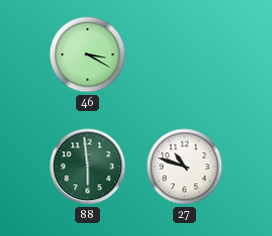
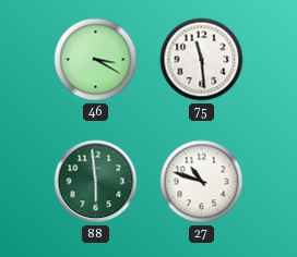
75: none -> 11:29
